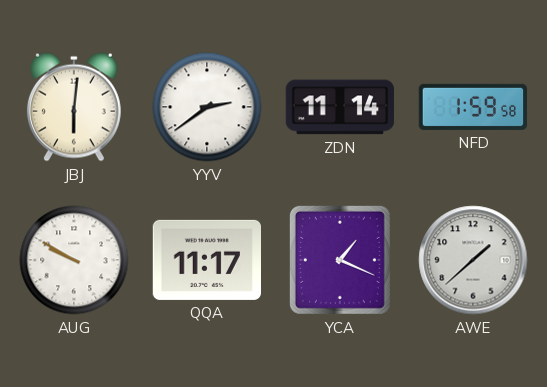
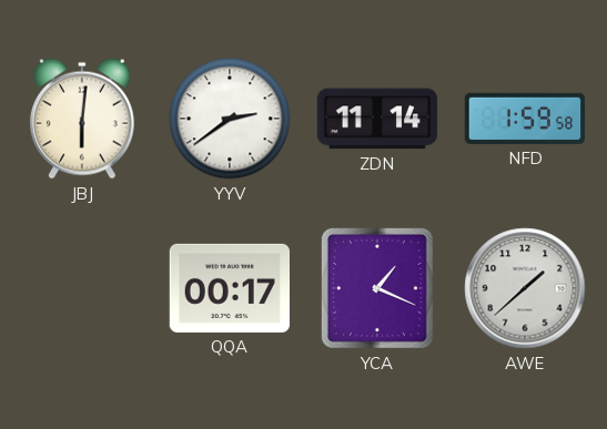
AUG: 9:50 -> none
QQA: 11:17 -> 00:17
